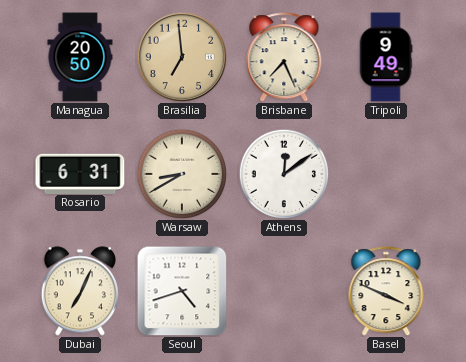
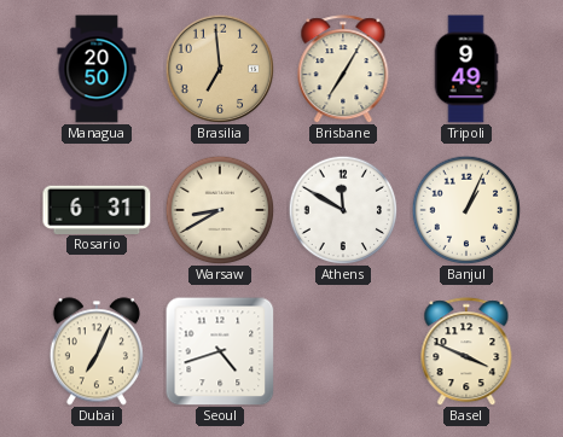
Brisbane: 7:26 -> 7:05
Athens: 12:09 -> 11:50
Banjul: none -> 1:04
